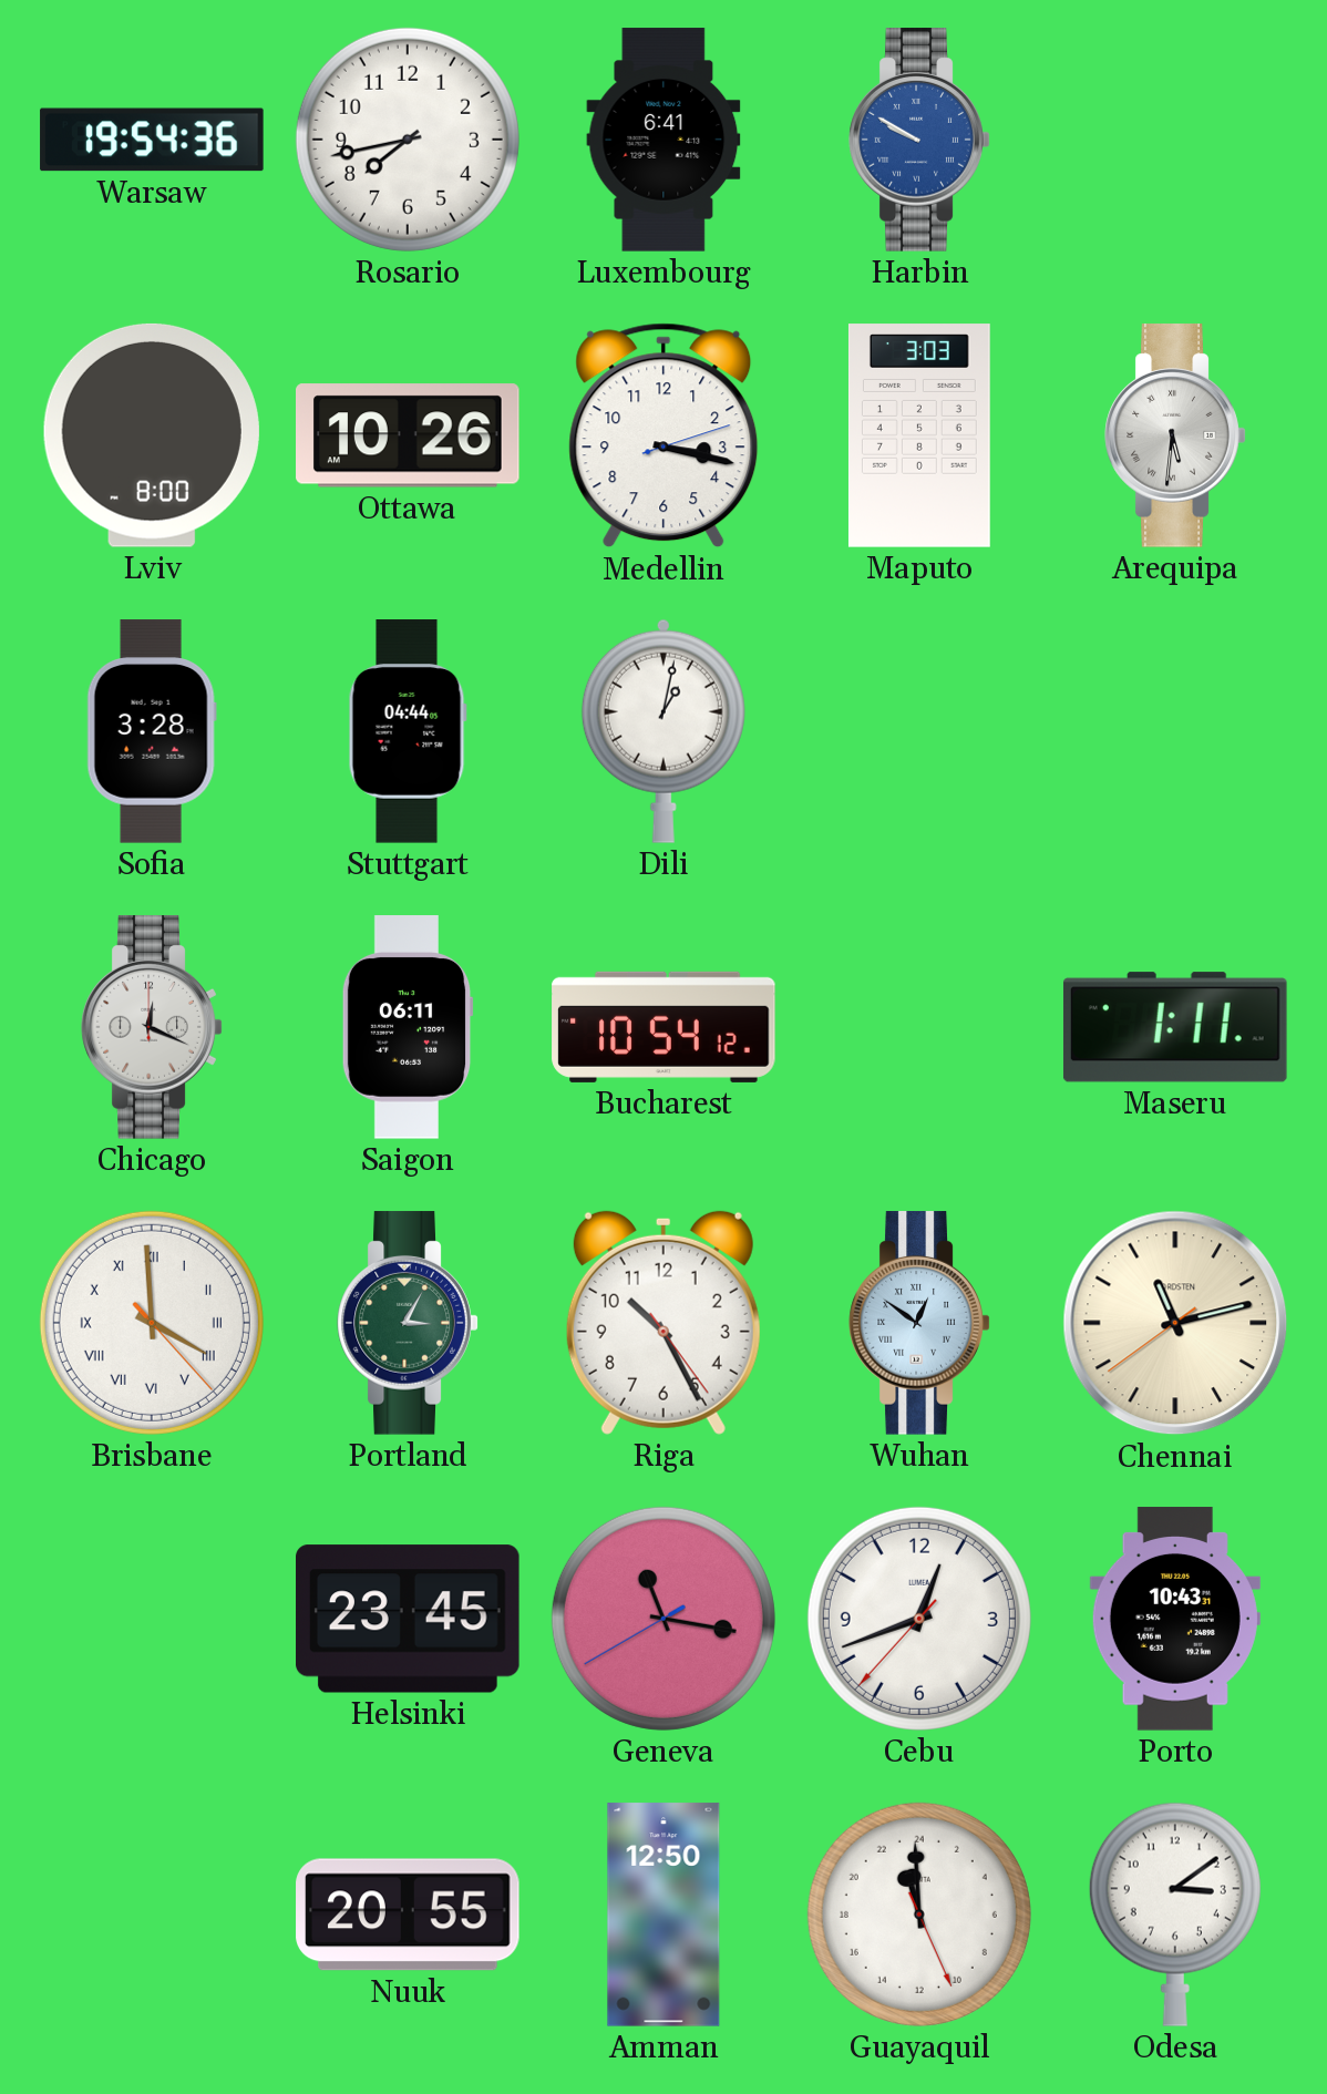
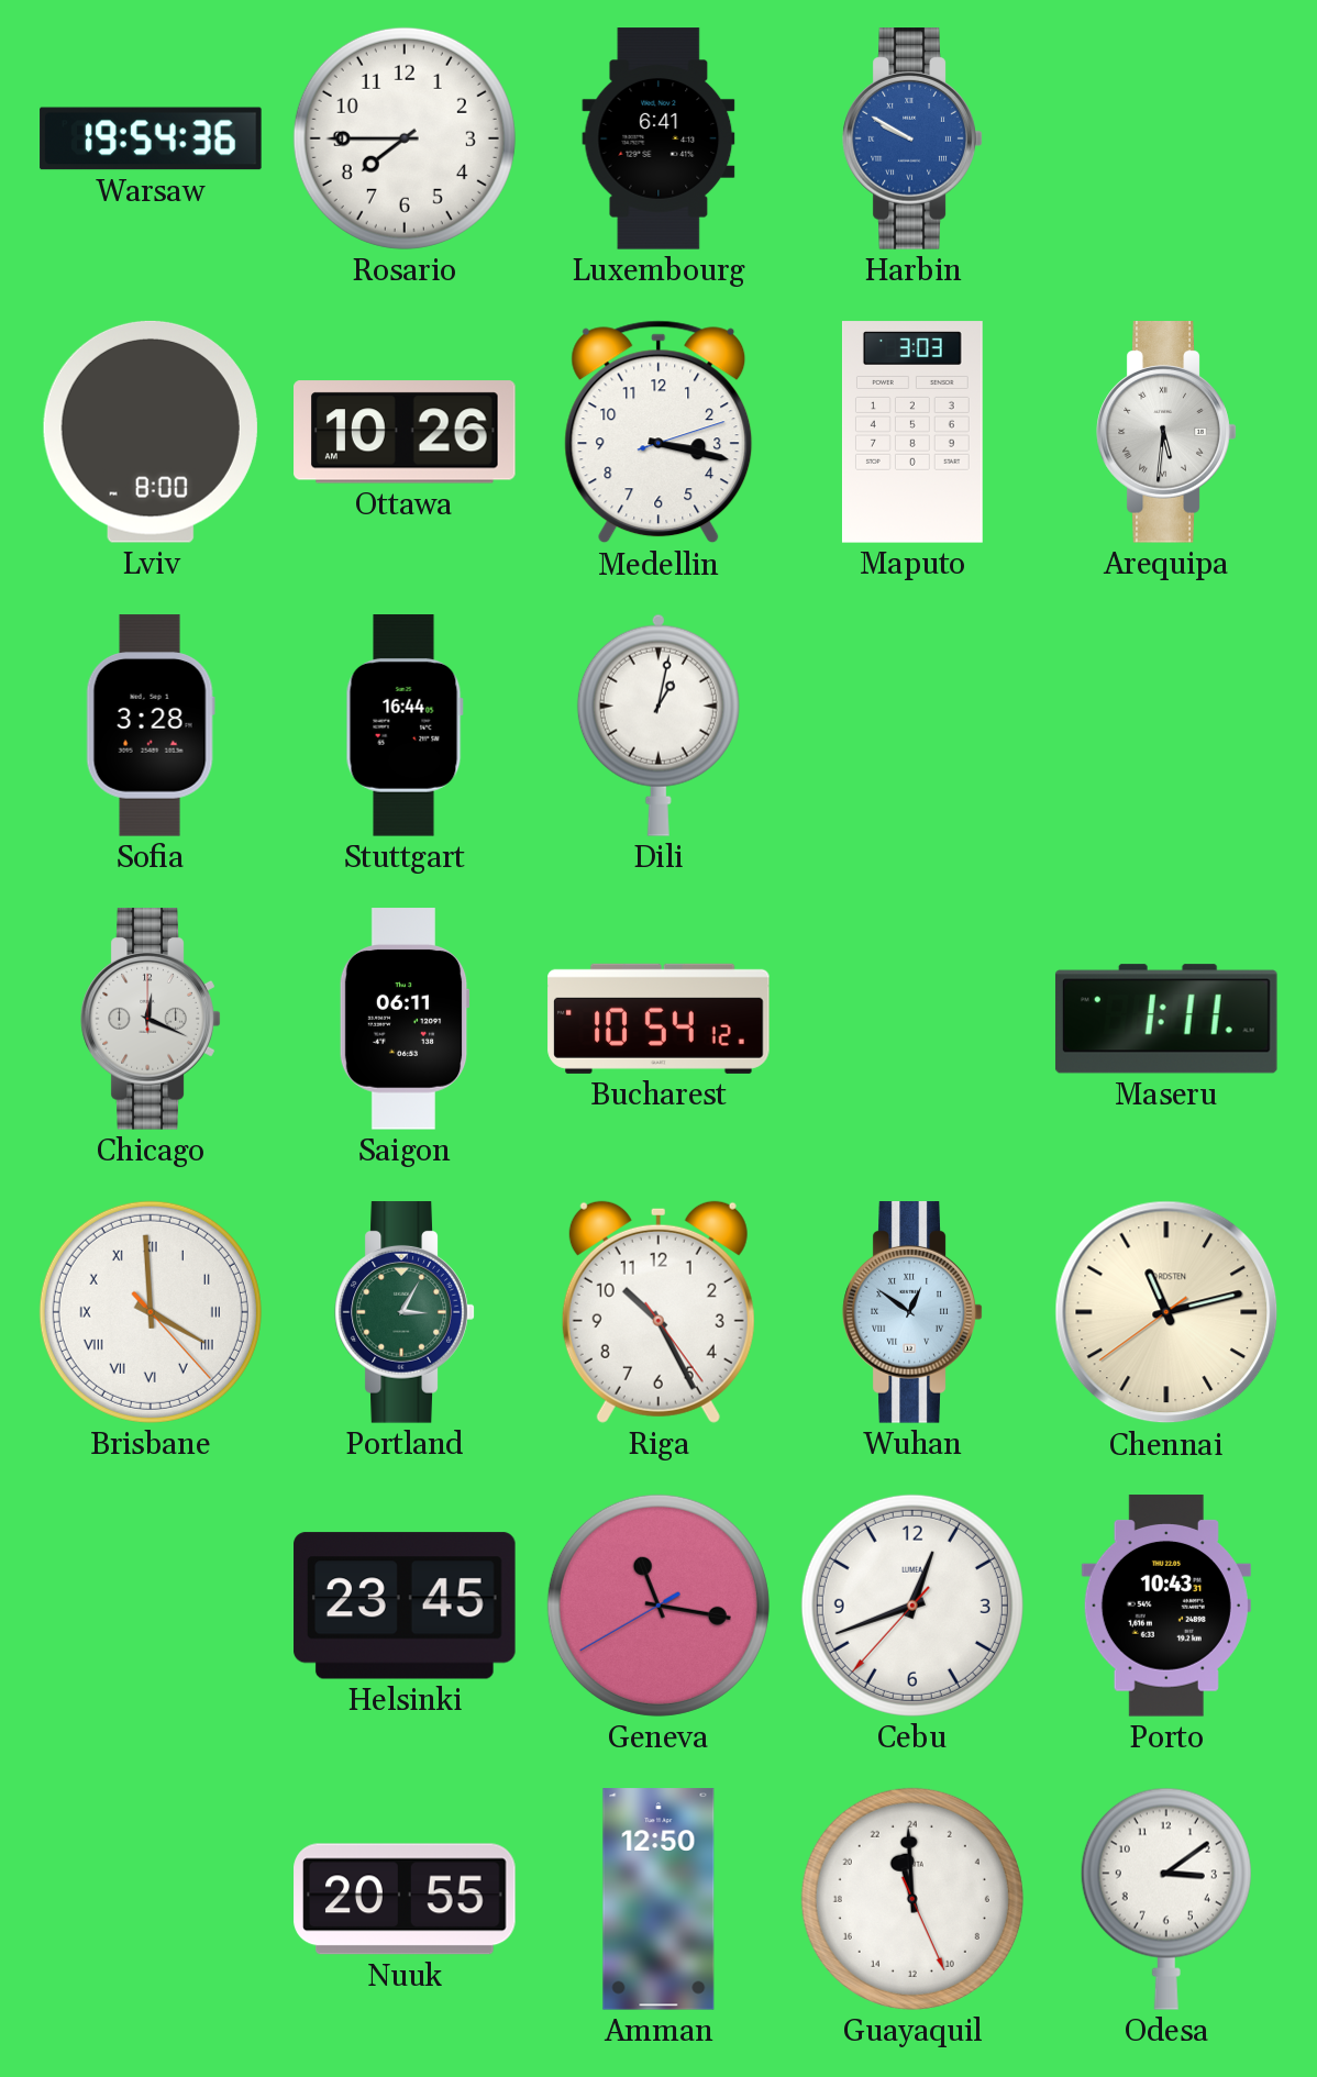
Rosario: 7:43 -> 7:45
Stuttgart: 04:44 -> 16:44
